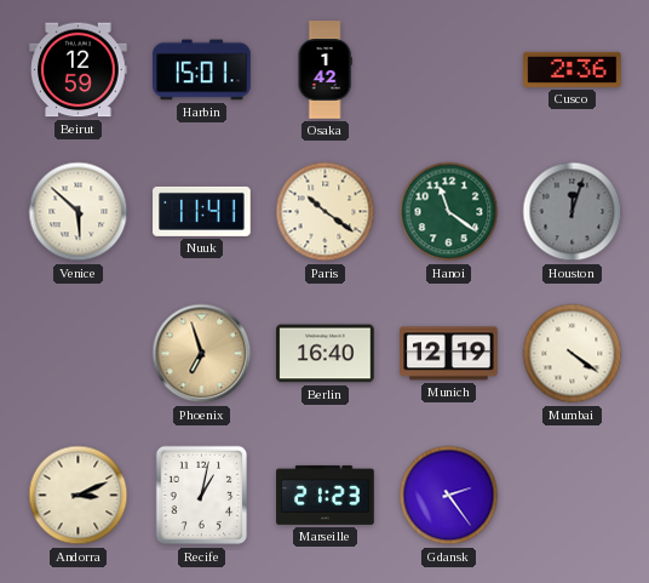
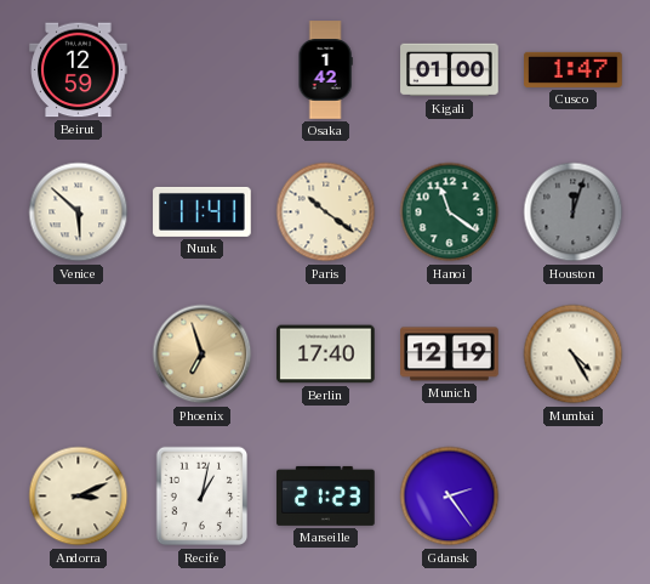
Harbin: 15:01 -> none
Kigali: none -> 01:00
Cusco: 2:36 -> 1:47
Berlin: 16:40 -> 17:40
Mumbai: 4:21 -> 4:25
